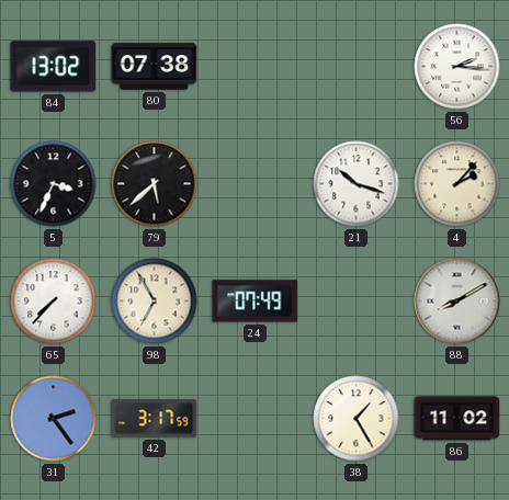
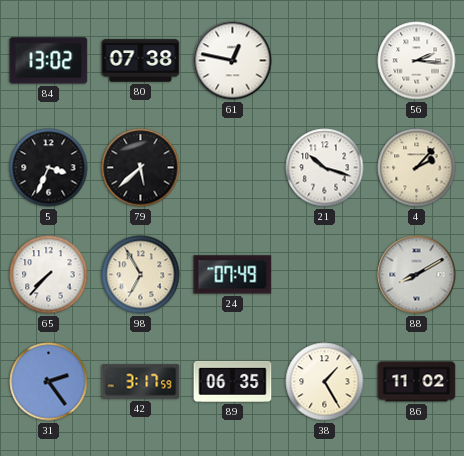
61: none -> 12:47
89: none -> 06:35
